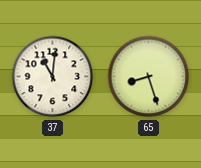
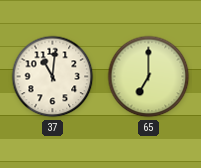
65: 8:27 -> 7:00
